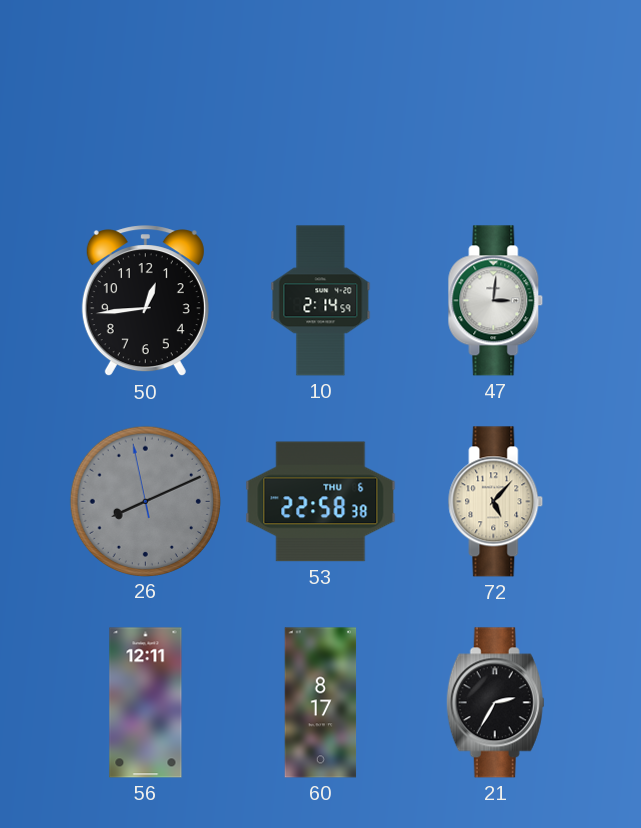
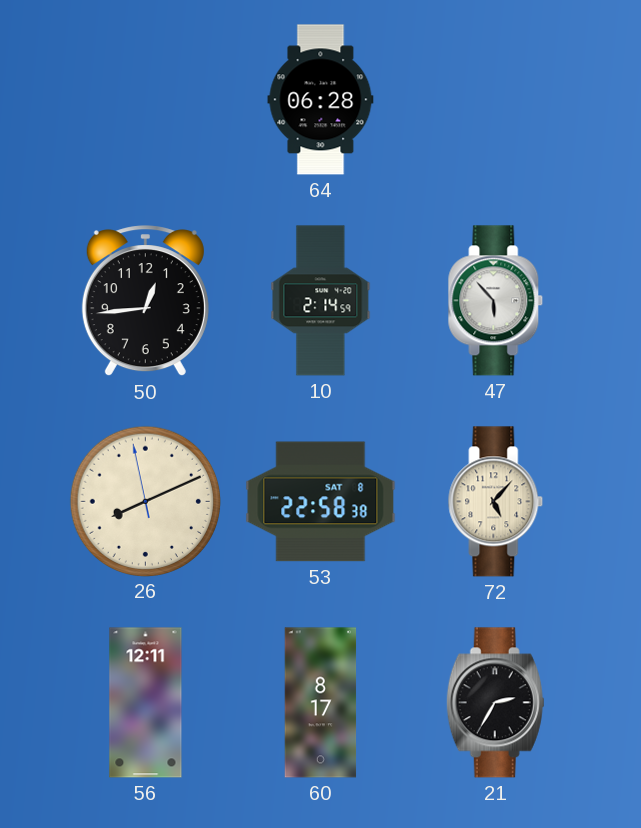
64: none -> 06:28
47: 3:01 -> 5:53
26 dial: grey -> cream
53 date: THU 6 -> SAT 8
